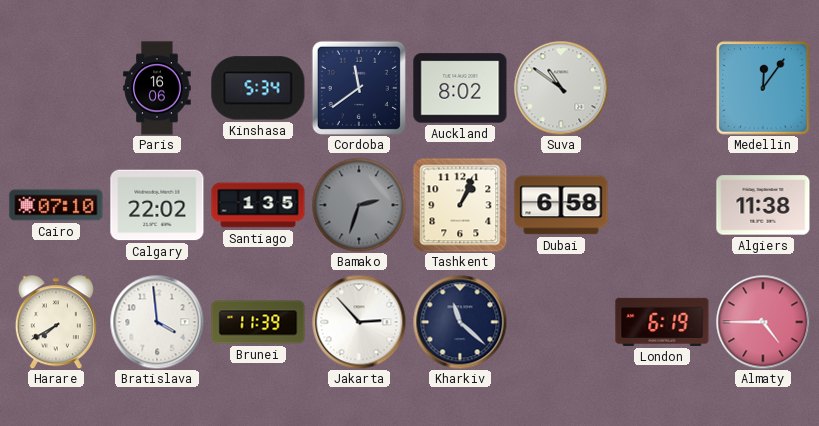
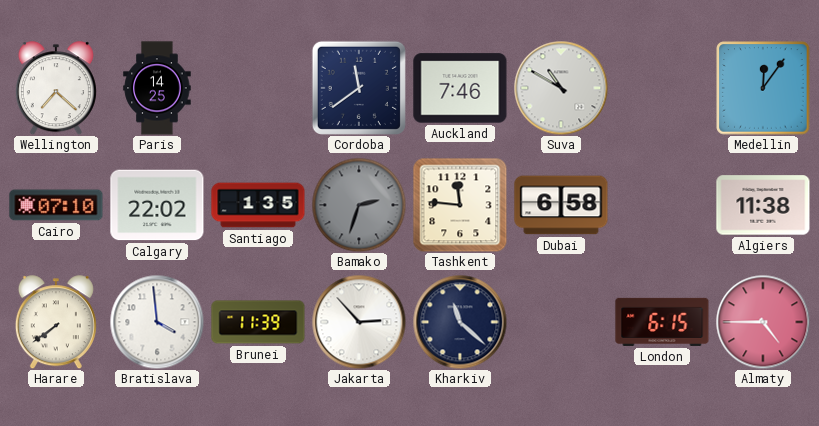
Wellington: none -> 7:22
Paris: 16:06 -> 14:25
Kinshasa: 5:34 -> none
Auckland: 8:02 -> 7:46
Suva: 10:51 -> 10:50
Tashkent: 1:04 -> 11:46
Harare: 7:40 -> 7:39
London: 6:19 -> 6:15
